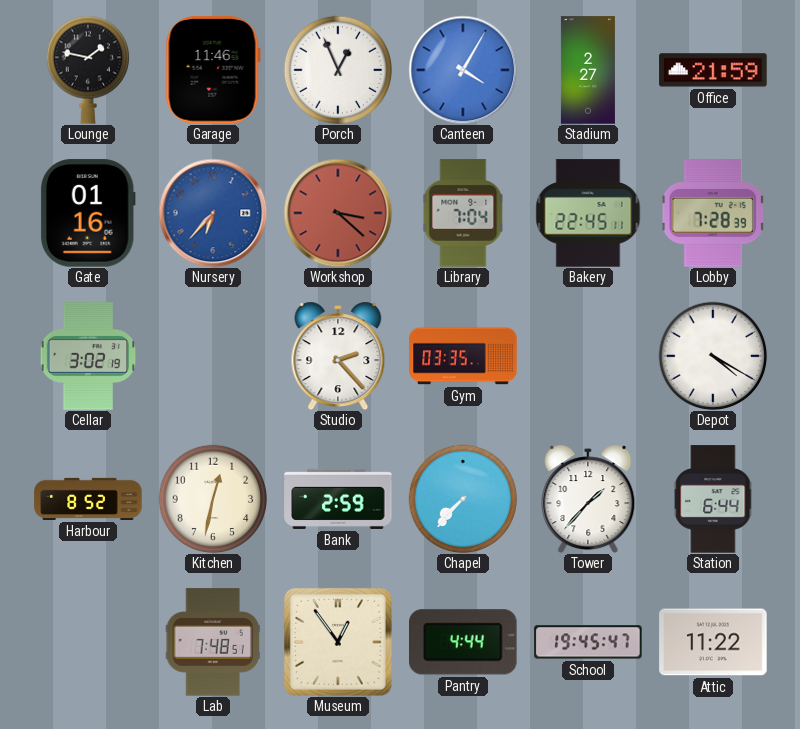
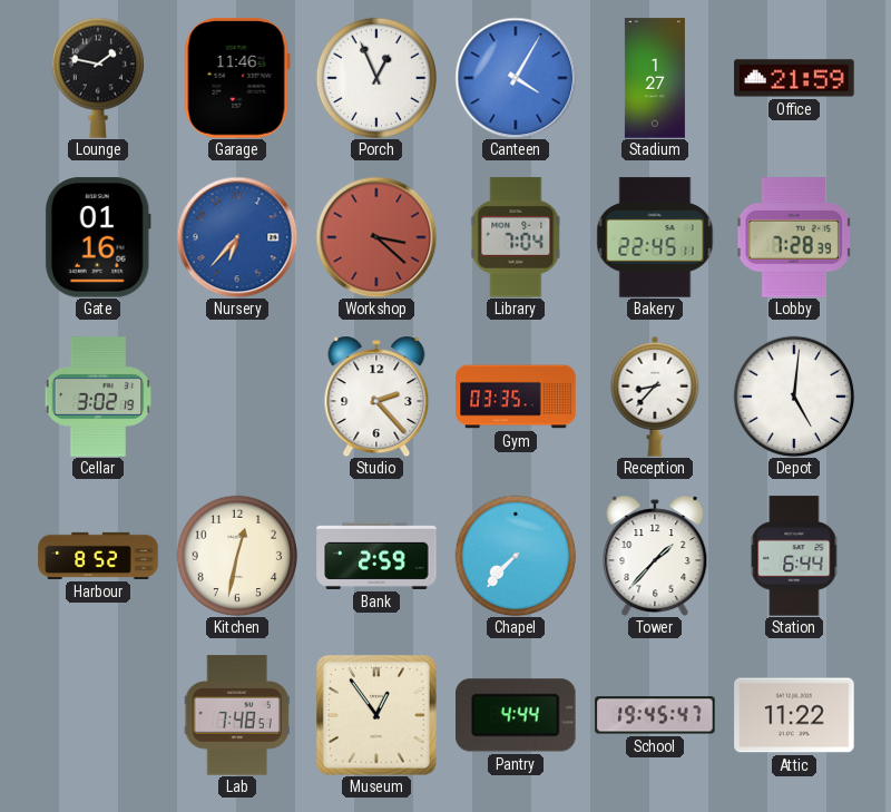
Stadium: 2:27 -> 1:27
Reception: none -> 8:37
Depot: 4:20 -> 5:01
